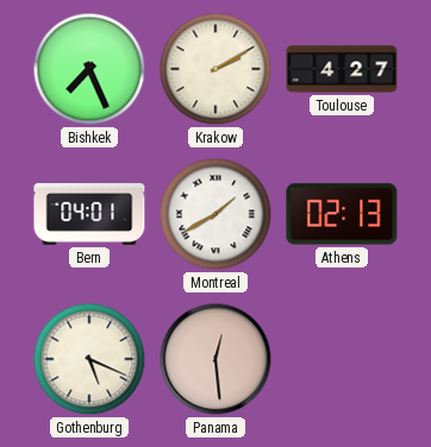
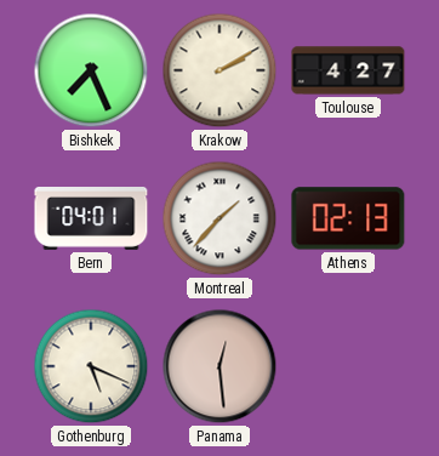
Montreal: 1:40 -> 1:37
